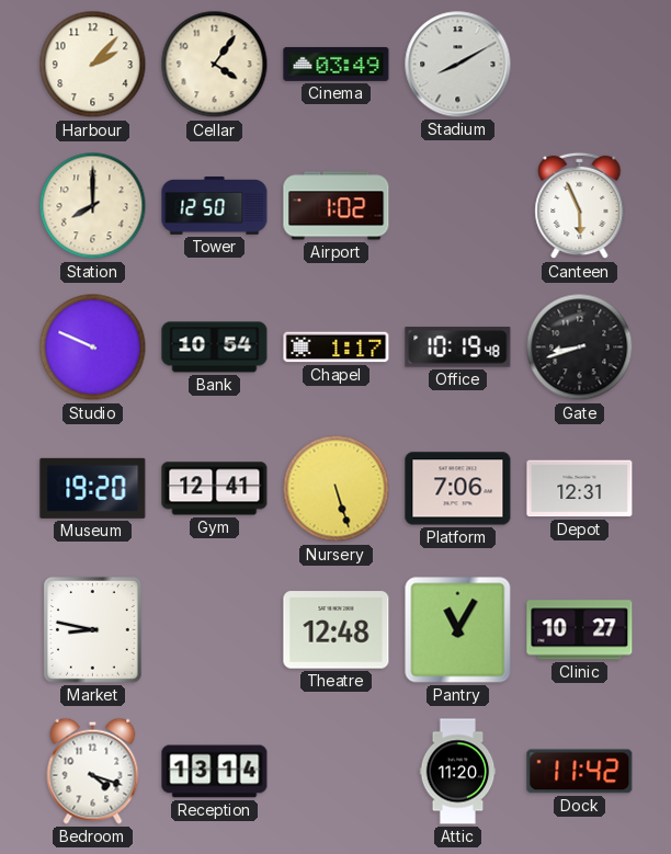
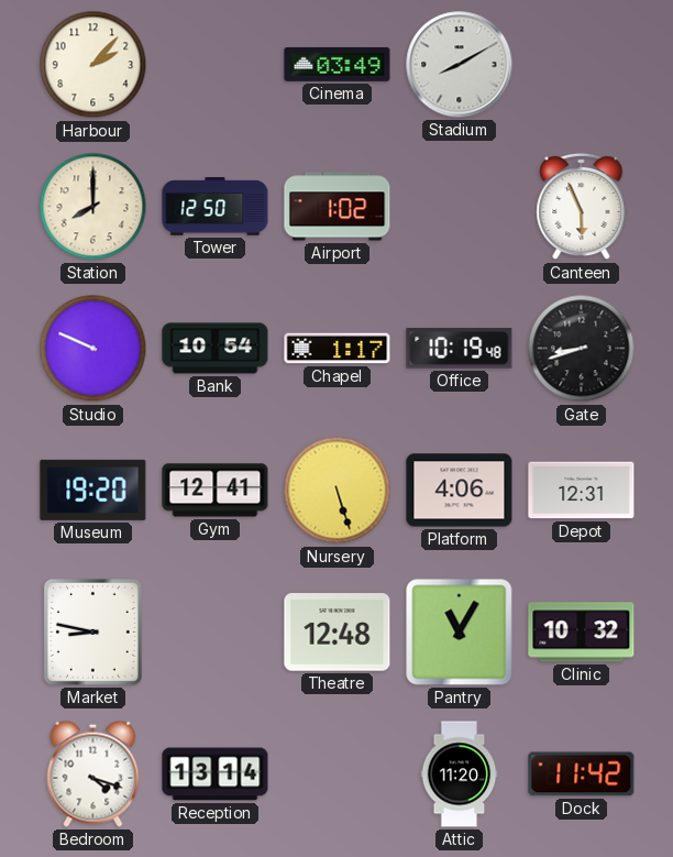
Cellar: 4:06 -> none
Platform: 7:06 -> 4:06
Clinic: 10:27 -> 10:32
